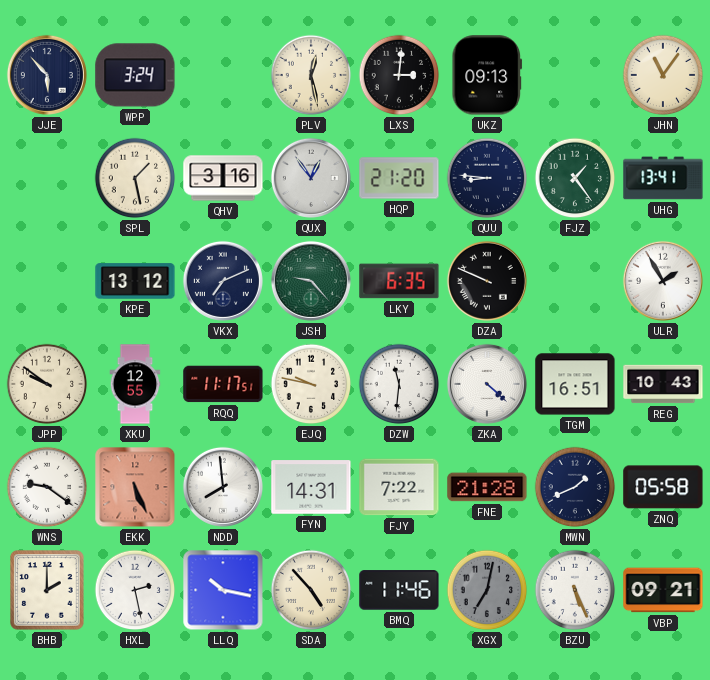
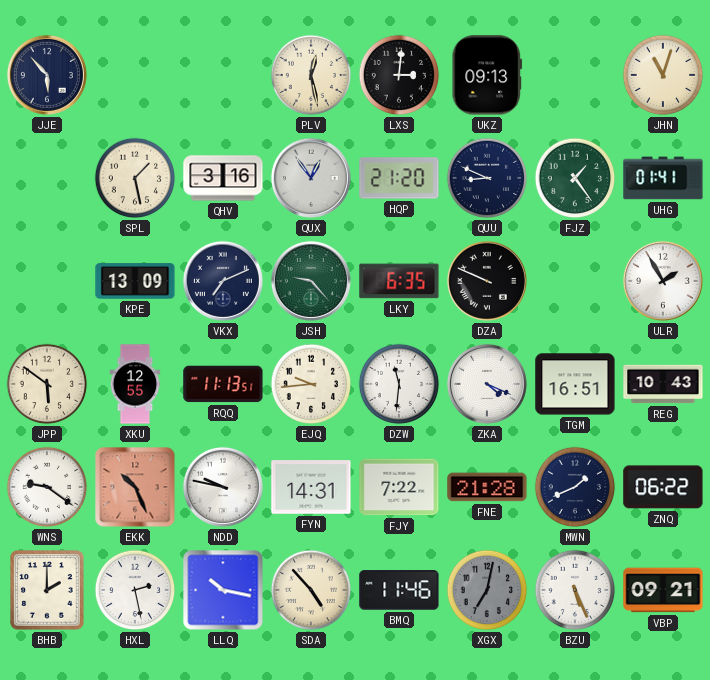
WPP: 3:24 -> none
JHN: 11:06 -> 11:03
QUU: 8:46 -> 8:49
UHG: 13:41 -> 01:41
KPE: 13:12 -> 13:09
JPP: 9:51 -> 5:51
RQQ: 11:17 -> 11:13
EJQ: 9:47 -> 9:44
ZKA: 4:22 -> 4:19
EKK: 5:26 -> 10:26
NDD: 7:59 -> 9:47
ZNQ: 05:58 -> 06:22
